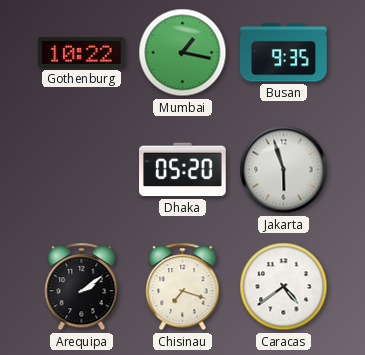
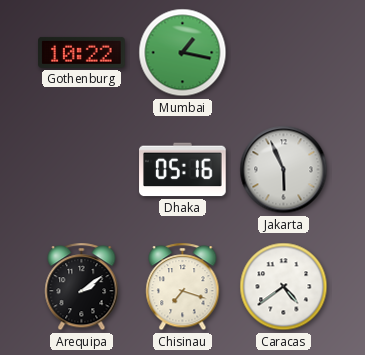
Busan: 9:35 -> none
Dhaka: 05:20 -> 05:16
Jakarta: 5:57 -> 5:56
